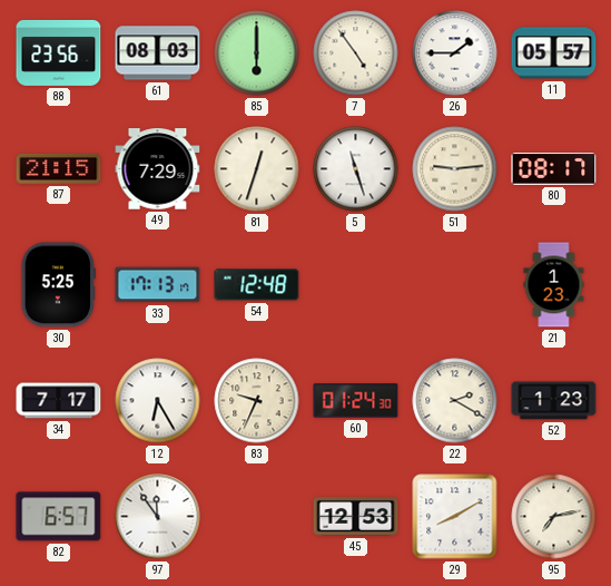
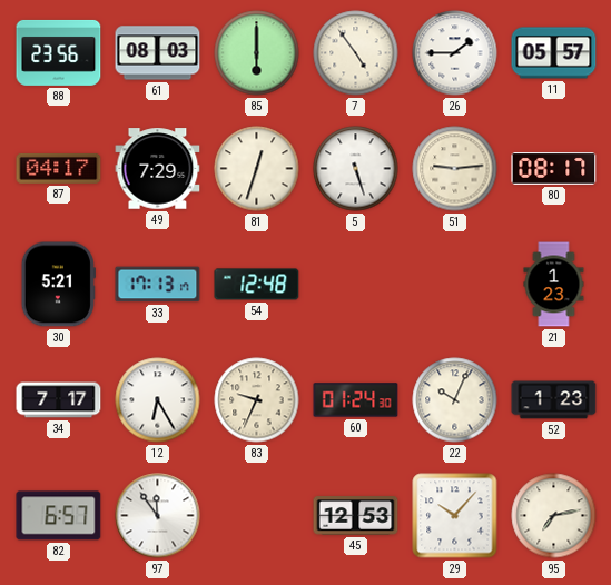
87: 21:15 -> 04:17
5: 11:27 -> 5:27
30: 5:25 -> 5:21
22: 2:20 -> 10:04
29: 8:10 -> 10:07
